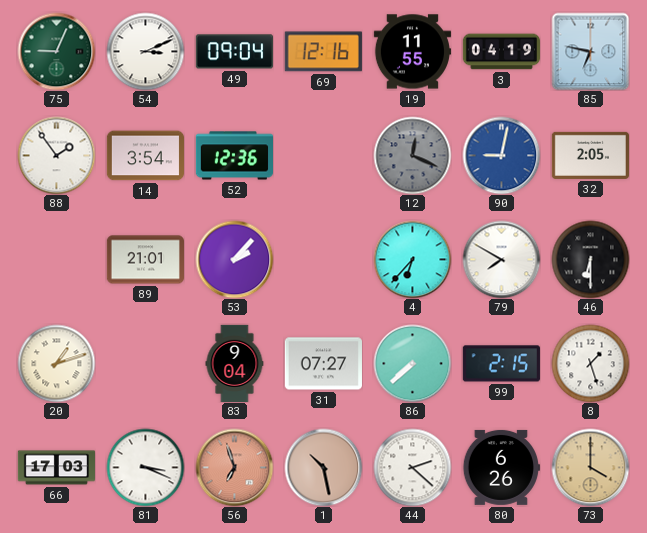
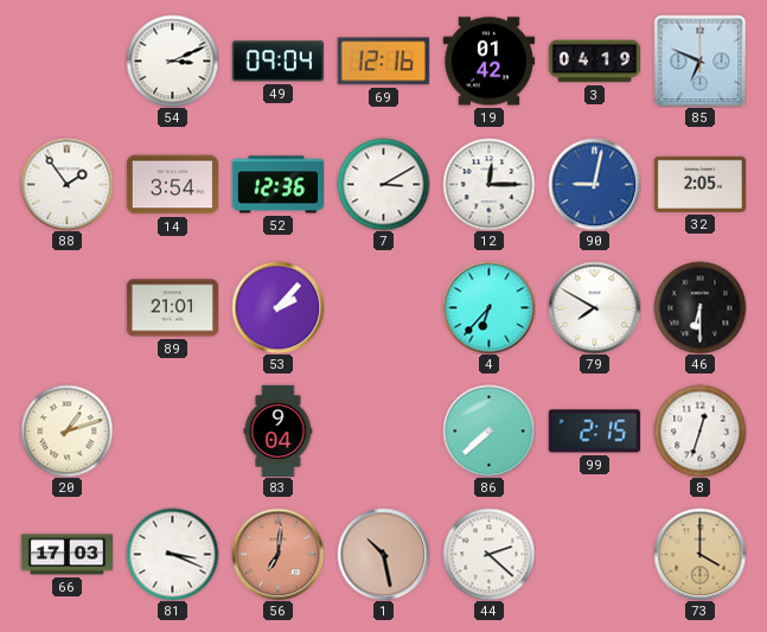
75: 9:04 -> none
19: 11:55 -> 01:42
85: 6:47 -> 6:49
7: none -> 3:10
12: 12:19 -> 12:15
12 dial: grey -> white
31: 07:27 -> none
8: 1:27 -> 12:33
56: 6:57 -> 7:01
80: 6:26 -> none
